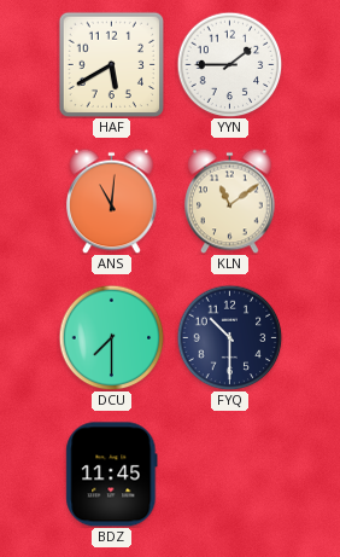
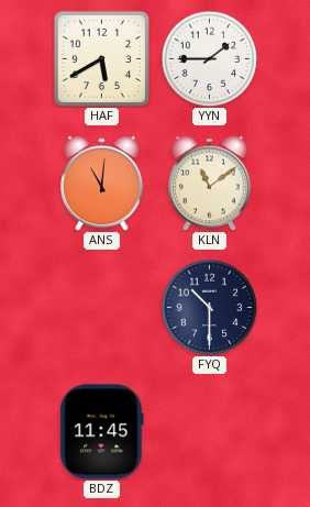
DCU: 7:30 -> none
